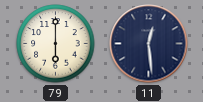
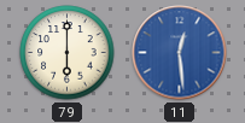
11 dial: navy -> blue
